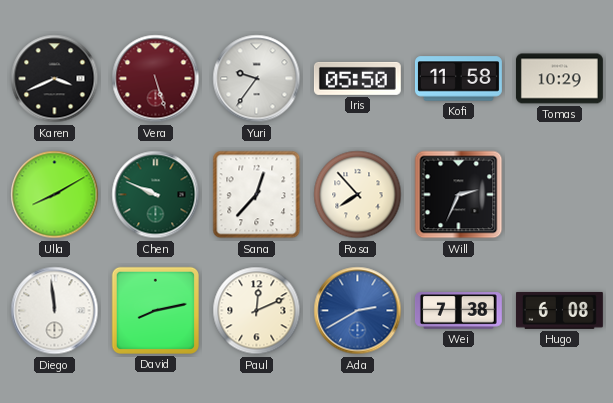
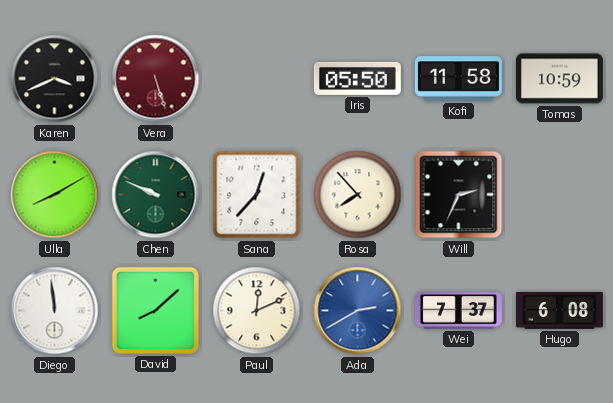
Yuri: 9:36 -> none
Tomas: 10:29 -> 10:59
David: 8:13 -> 8:08
Wei: 7:38 -> 7:37
